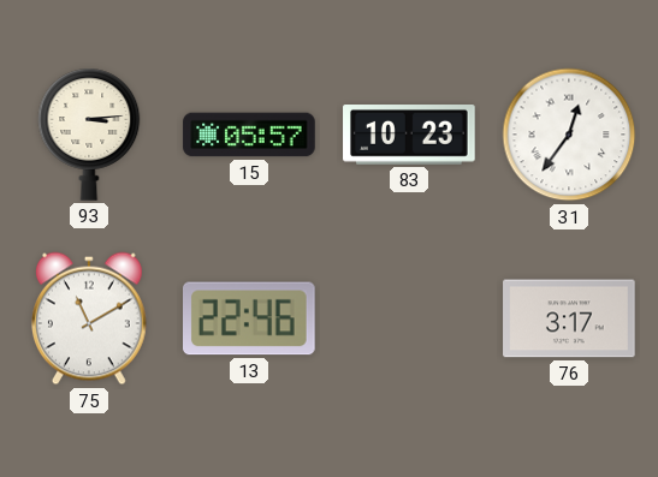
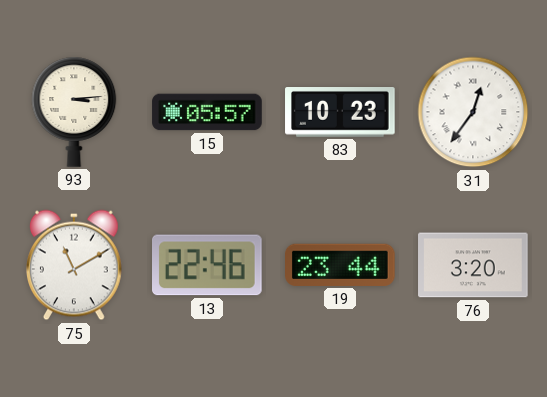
19: none -> 23:44
76: 3:17 -> 3:20
